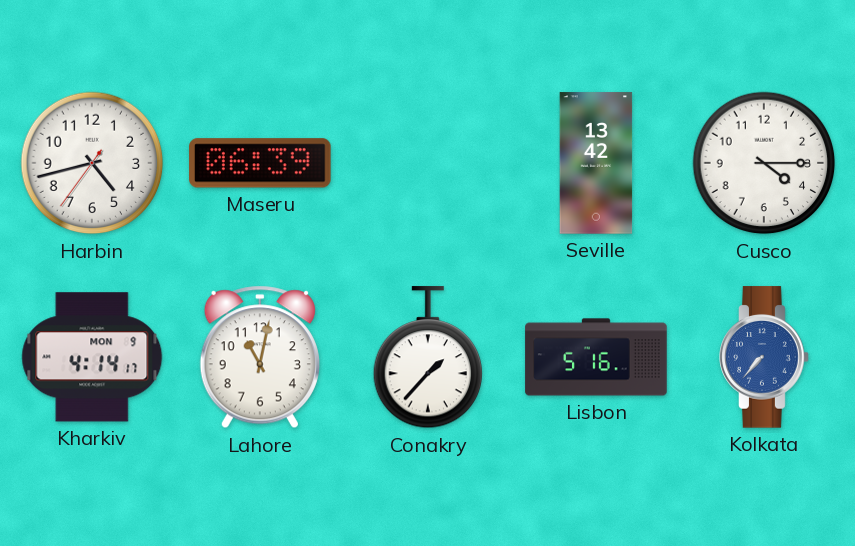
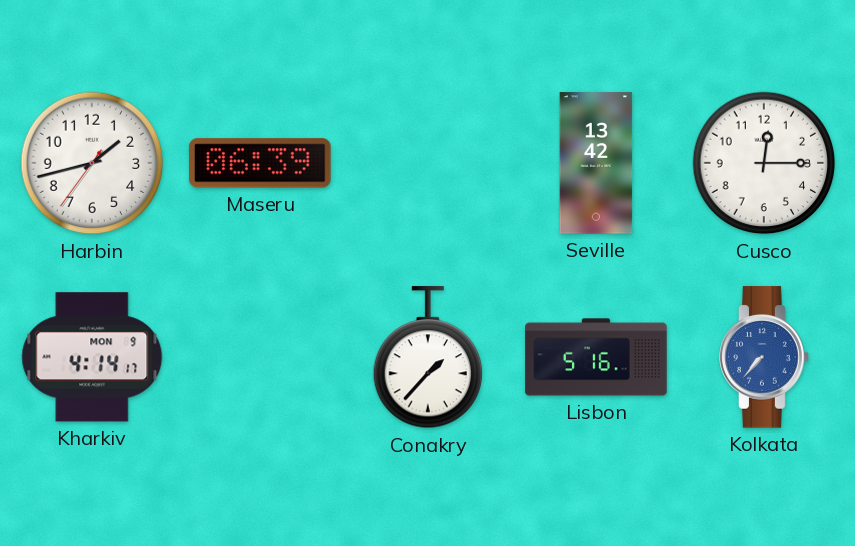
Harbin: 4:42 -> 1:42
Cusco: 4:15 -> 12:15
Lahore: 11:02 -> none
